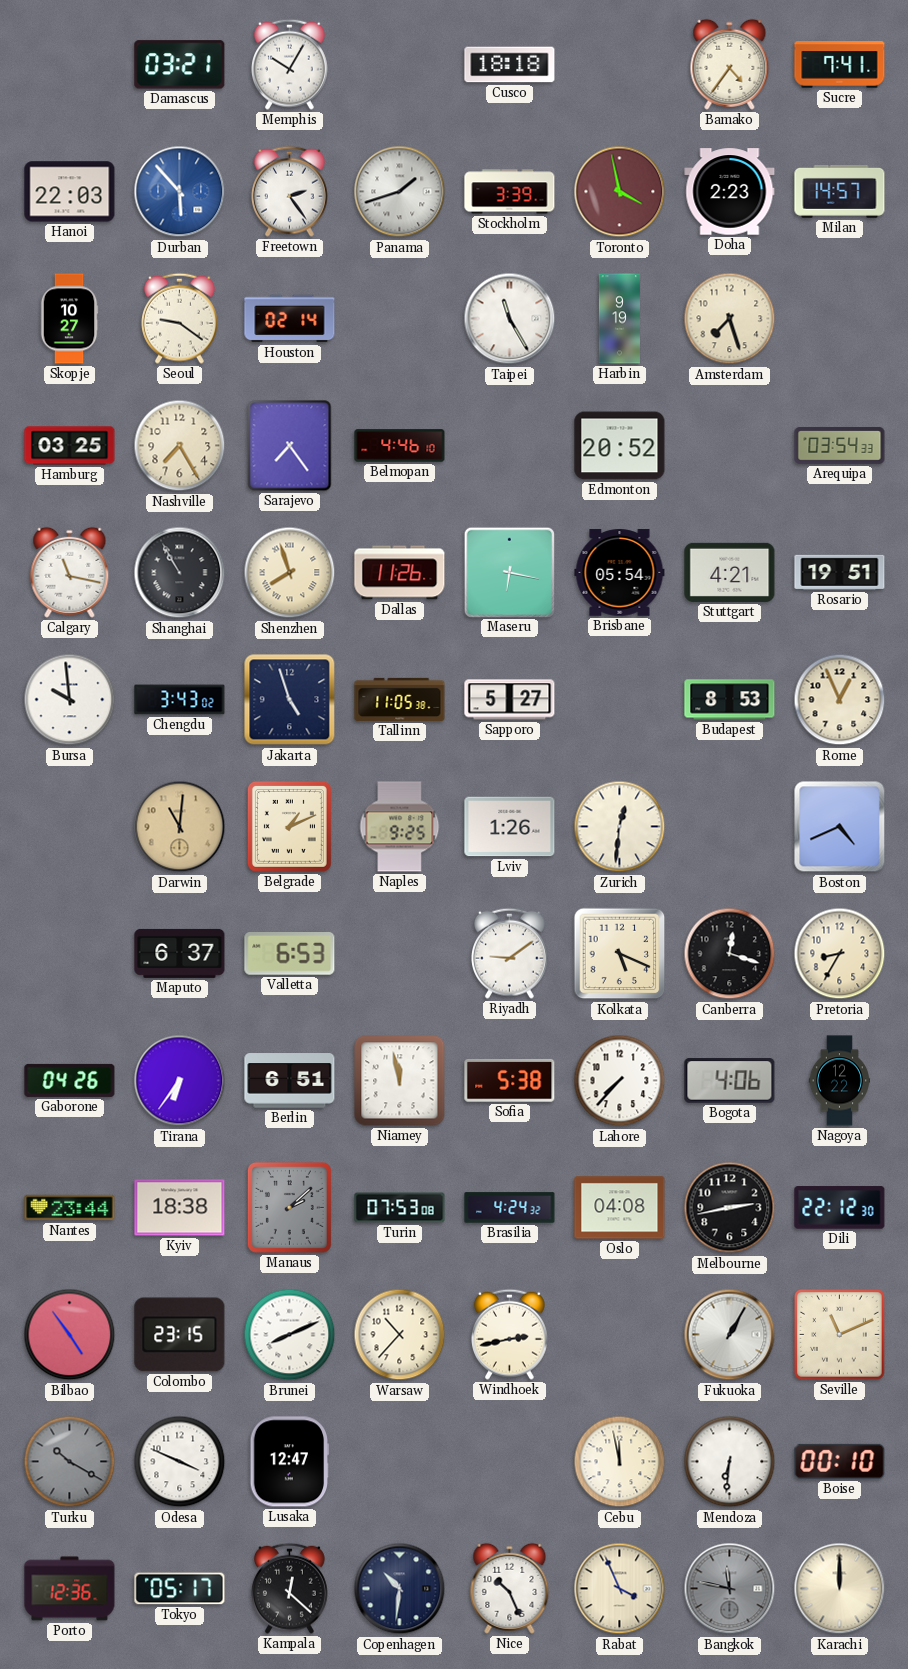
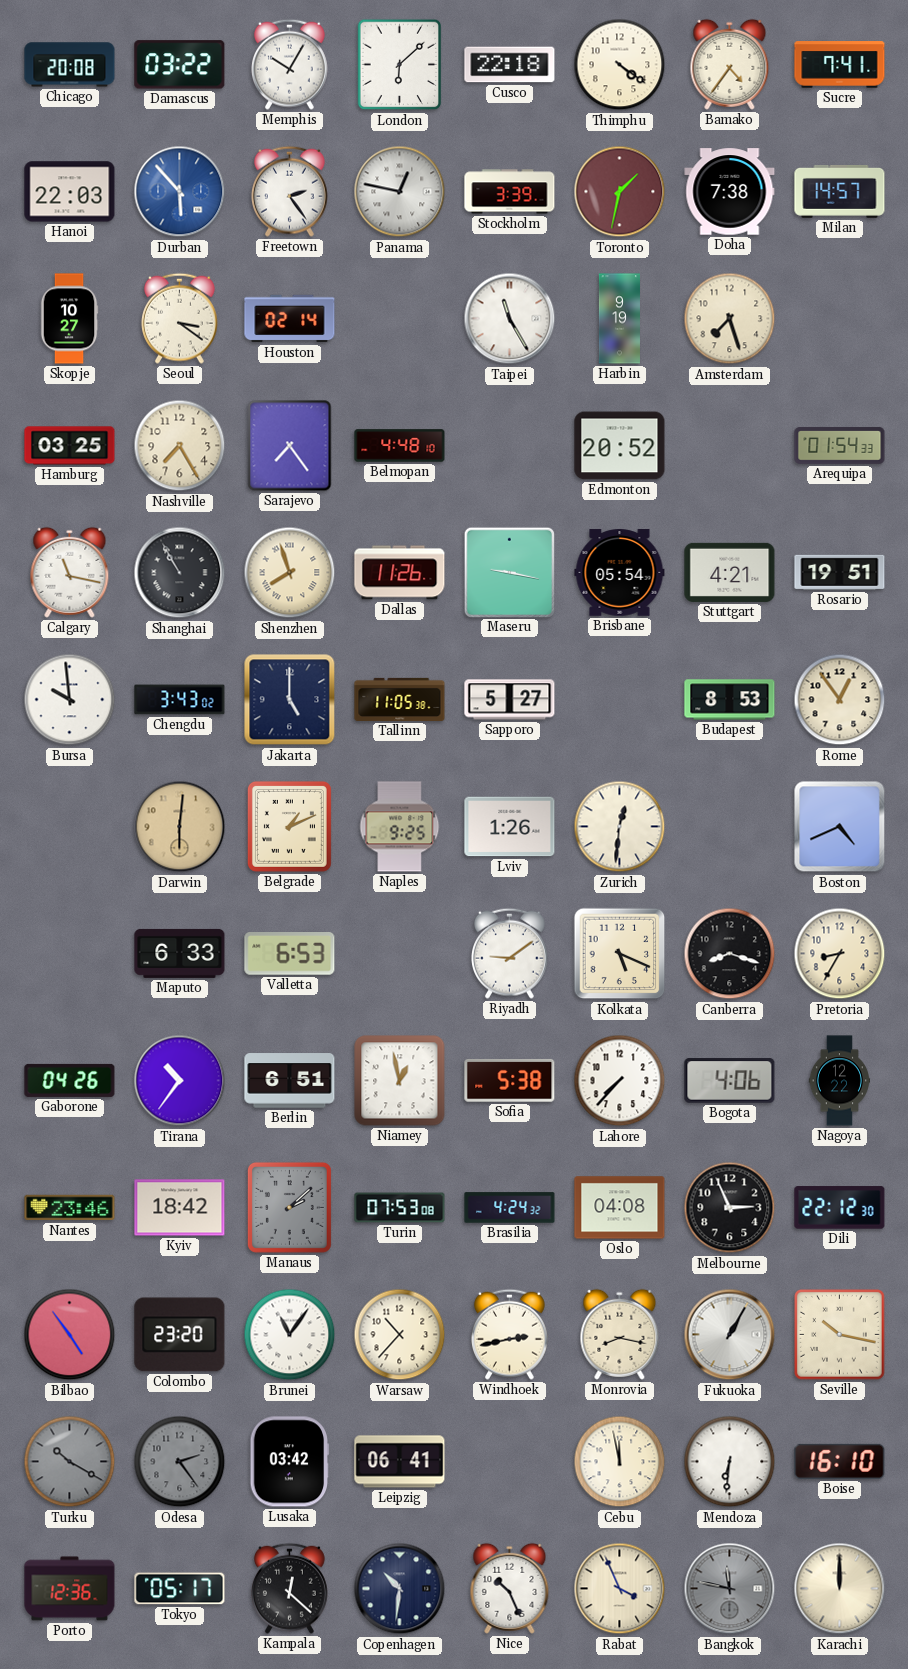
Chicago: none -> 20:08
Damascus: 03:21 -> 03:22
London: none -> 6:08
Cusco: 18:18 -> 22:18
Thimphu: none -> 4:21
Panama: 1:42 -> 12:47
Toronto: 3:58 -> 1:32
Doha: 2:23 -> 7:38
Seoul: 9:21 -> 3:21
Belmopan: 4:46 -> 4:48
Arequipa: 03:54 -> 01:54
Maseru: 6:17 -> 9:17
Jakarta: 4:57 -> 5:00
Rome: 12:56 -> 12:54
Darwin: 11:01 -> 6:01
Maputo: 6:37 -> 6:33
Canberra: 12:18 -> 8:18
Tirana: 6:36 -> 10:36
Niamey: 11:58 -> 12:58
Nantes: 23:44 -> 23:46
Kyiv: 18:38 -> 18:42
Melbourne: 2:43 -> 2:56
Colombo: 23:15 -> 23:20
Brunei: 8:11 -> 11:06
Monrovia: none -> 8:17
Seville: 11:11 -> 10:17
Odesa: 3:49 -> 2:24
Odesa dial: white -> grey
Lusaka: 12:47 -> 03:42
Leipzig: none -> 06:41
Boise: 00:10 -> 16:10
